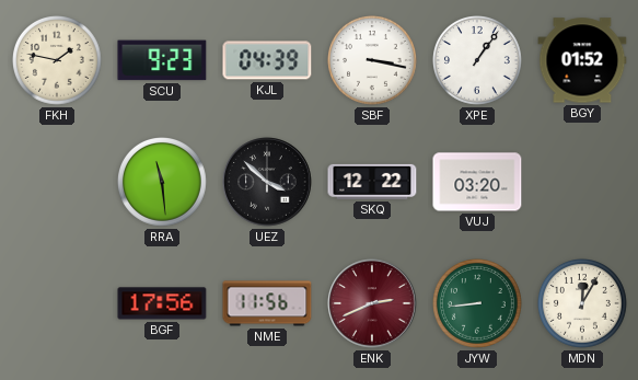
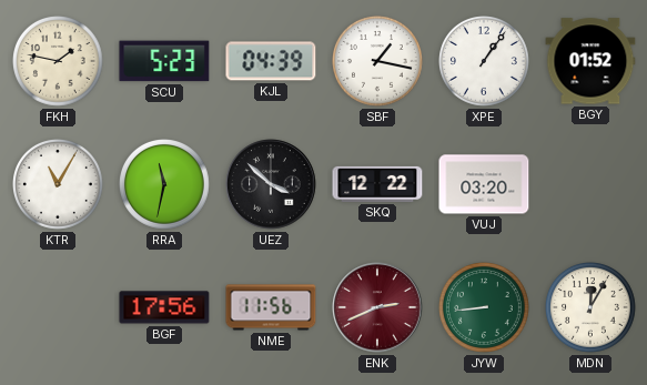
SCU: 9:23 -> 5:23
SBF: 3:17 -> 1:17
KTR: none -> 11:05
RRA: 11:29 -> 11:32
